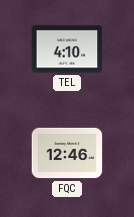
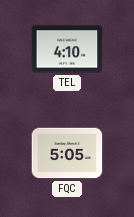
FQC: 12:46 -> 5:05
